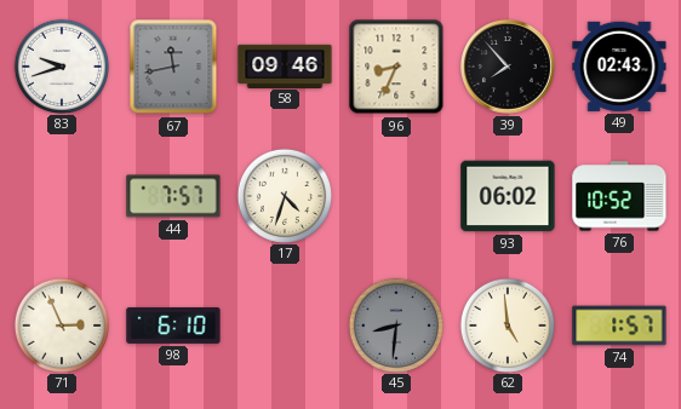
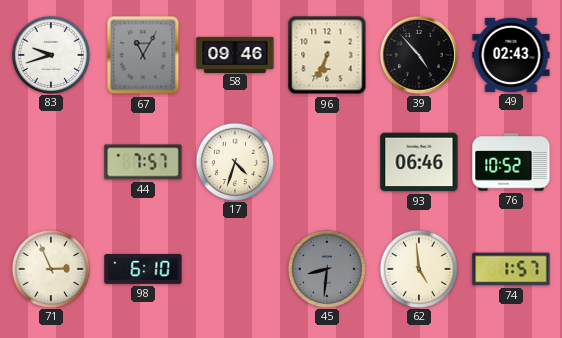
67: 11:43 -> 11:05
96: 8:34 -> 6:34
39: 7:53 -> 4:53
93: 06:02 -> 06:46
